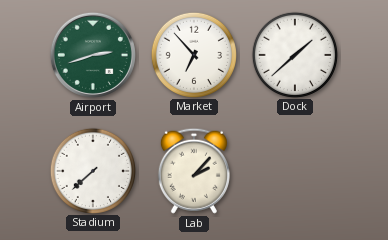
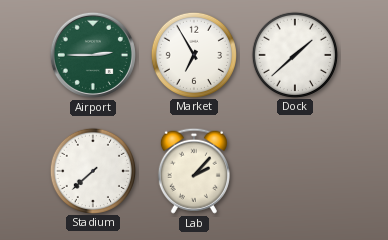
Airport: 2:42 -> 2:45
Market: 6:53 -> 6:55
